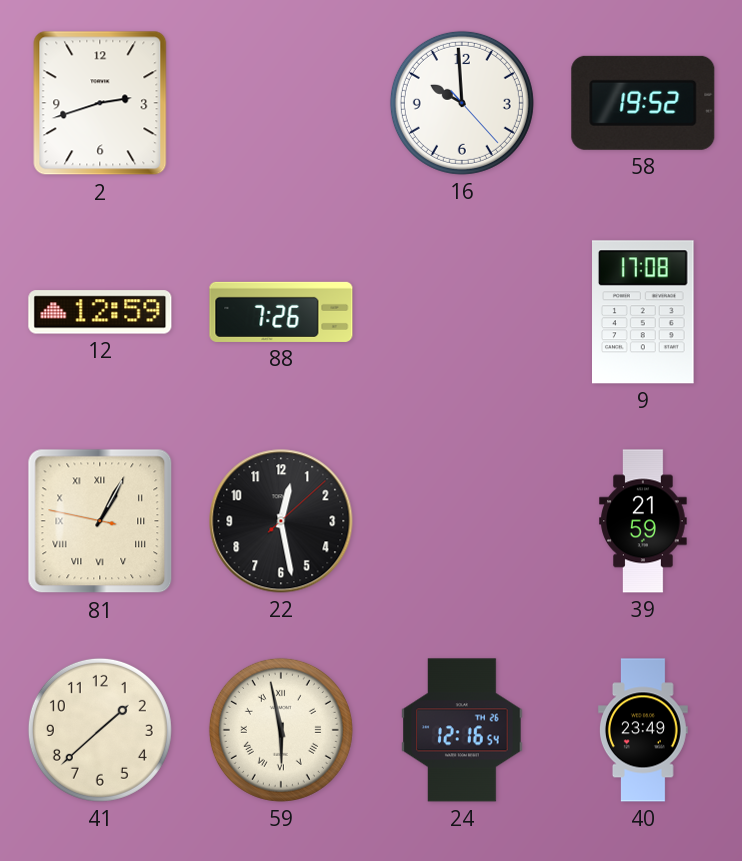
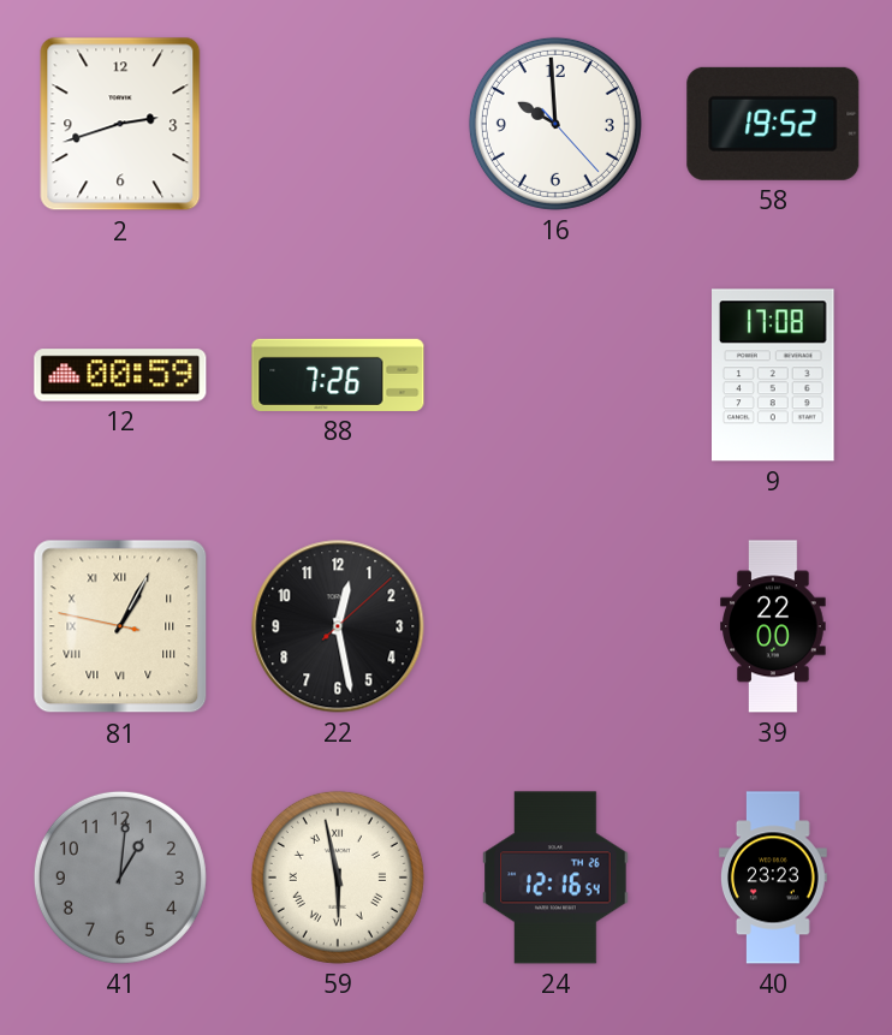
12: 12:59 -> 00:59
39: 21:59 -> 22:00
41: 1:38 -> 1:01
41 dial: cream -> grey
40: 23:49 -> 23:23
